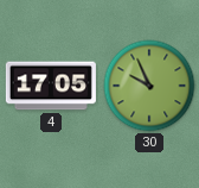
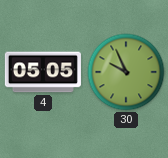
4: 17:05 -> 05:05
